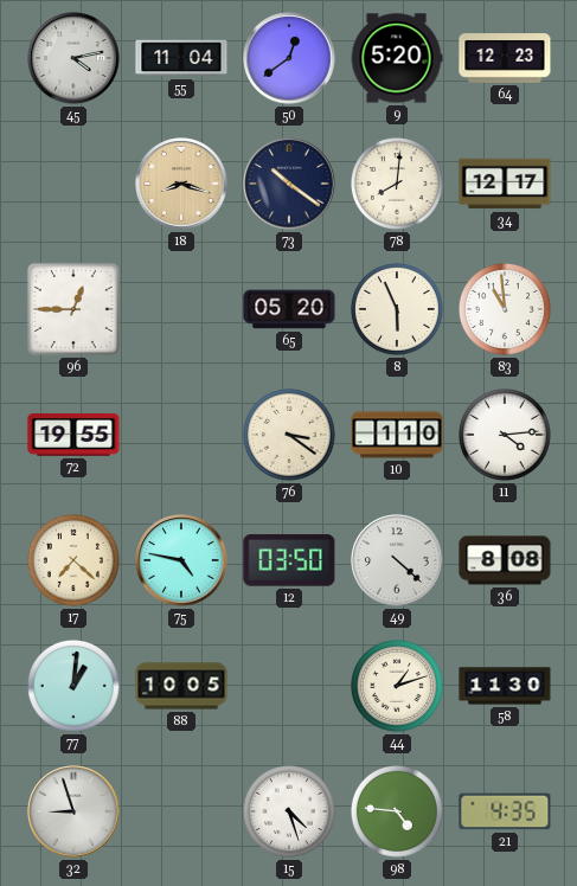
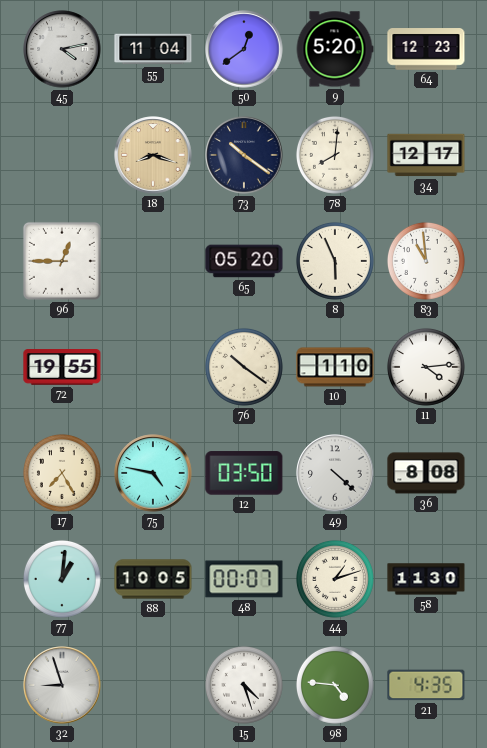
76: 3:21 -> 10:21
17: 7:22 -> 7:25
48: none -> 00:07
